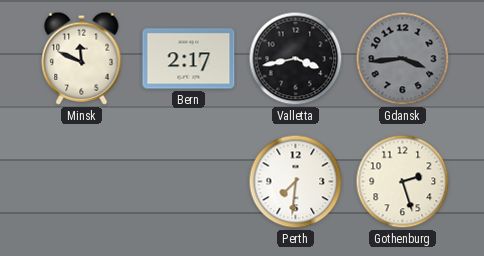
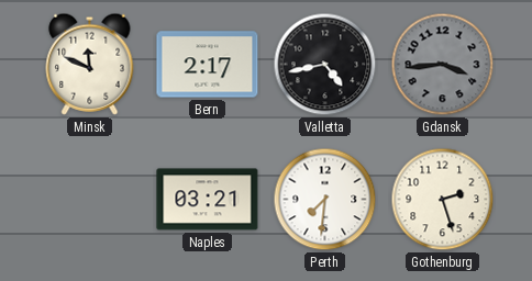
Valletta: 3:43 -> 4:43
Naples: none -> 03:21
